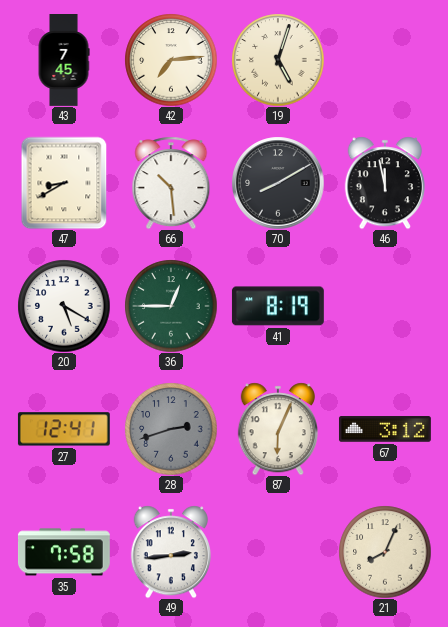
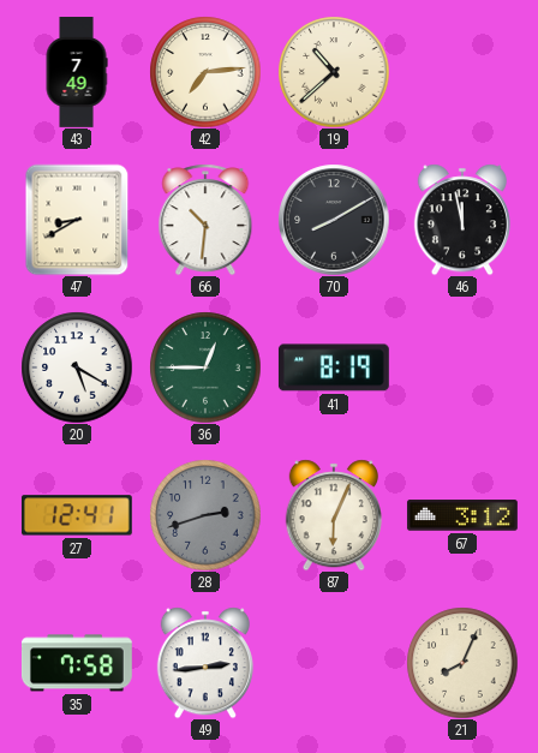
43: 7:45 -> 7:49
19: 5:03 -> 10:38
66: 10:29 -> 10:31
